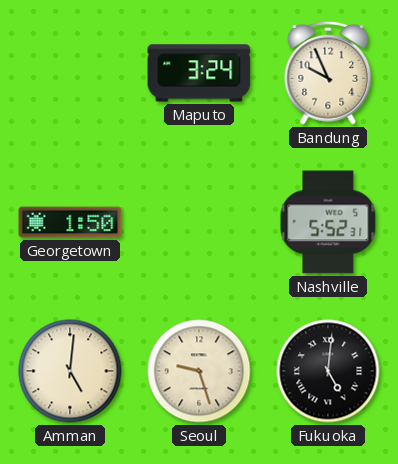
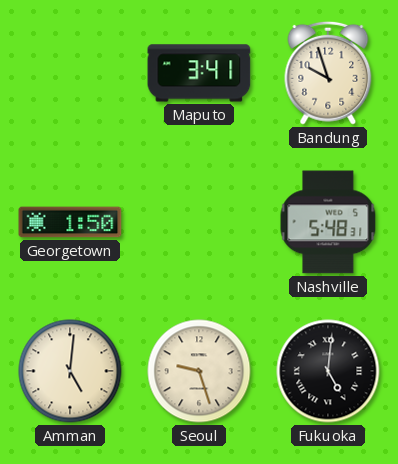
Maputo: 3:24 -> 3:41
Bandung: 9:56 -> 9:57
Nashville: 5:52 -> 5:48
